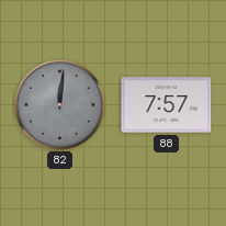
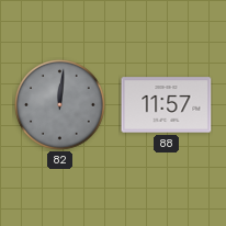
88: 7:57 -> 11:57
